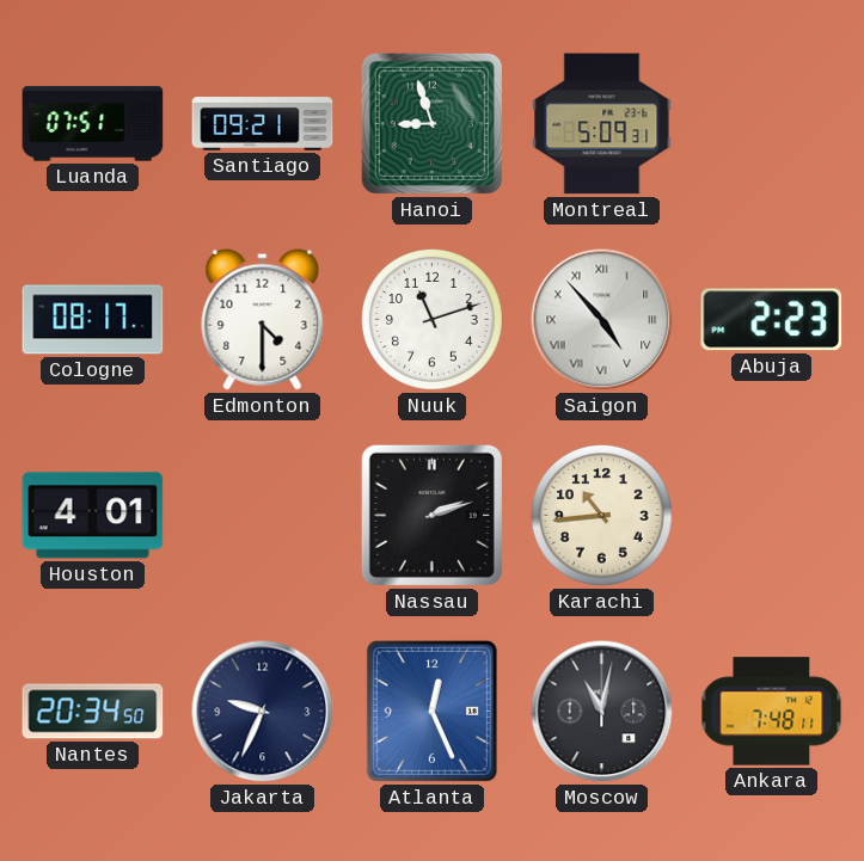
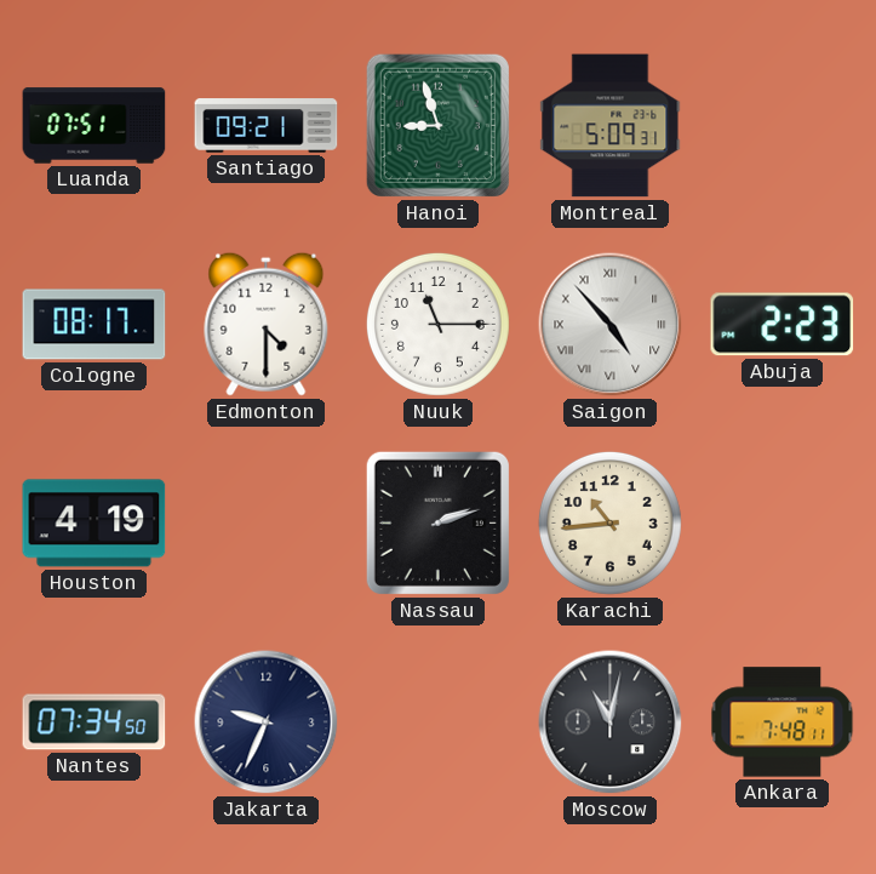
Nuuk: 11:12 -> 11:15
Houston: 4:01 -> 4:19
Nantes: 20:34 -> 07:34
Atlanta: 12:26 -> none
